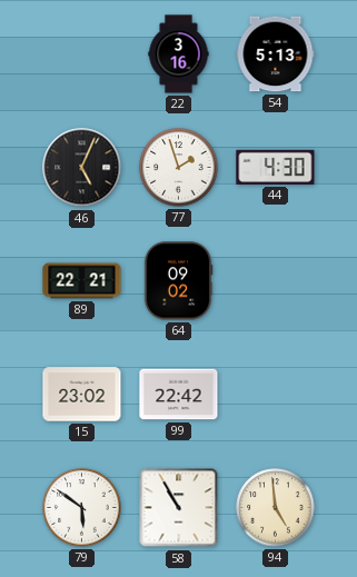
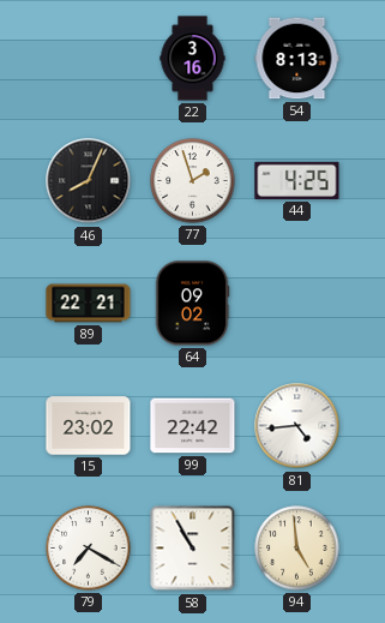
54: 5:13 -> 8:13
46: 5:04 -> 8:04
44: 4:30 -> 4:25
81: none -> 4:44
79: 5:51 -> 7:20
